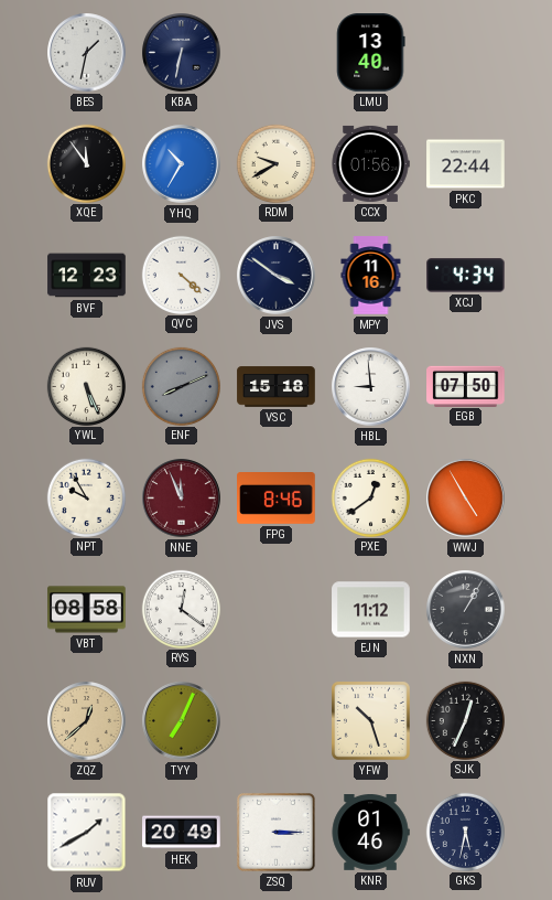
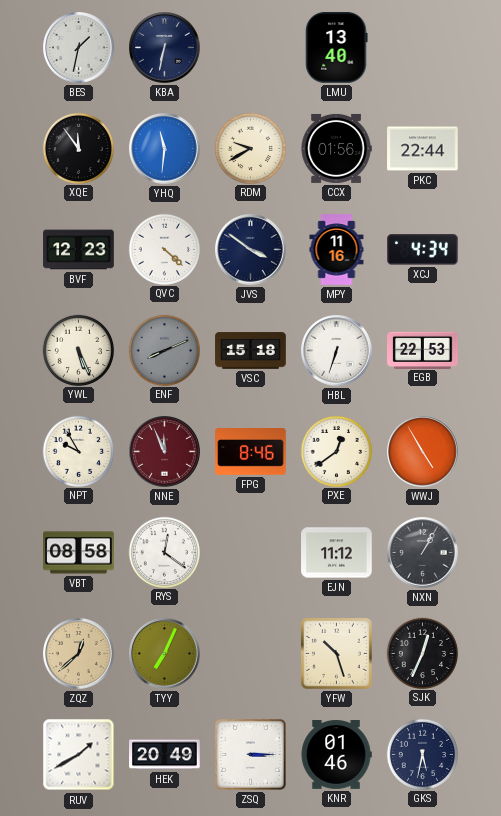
YHQ: 10:35 -> 11:31
HBL: 8:59 -> 6:33
EGB: 07:50 -> 22:53
